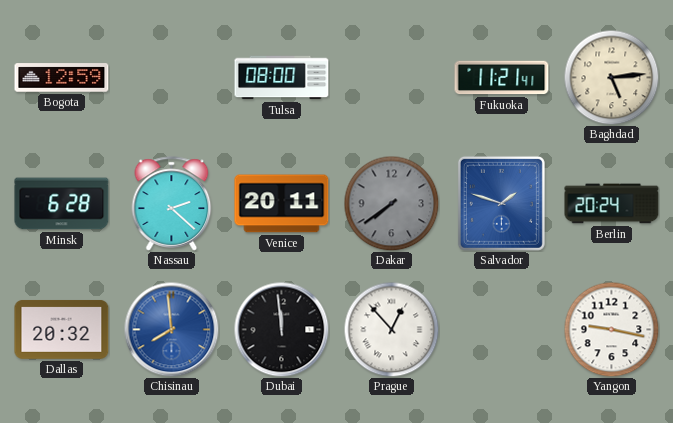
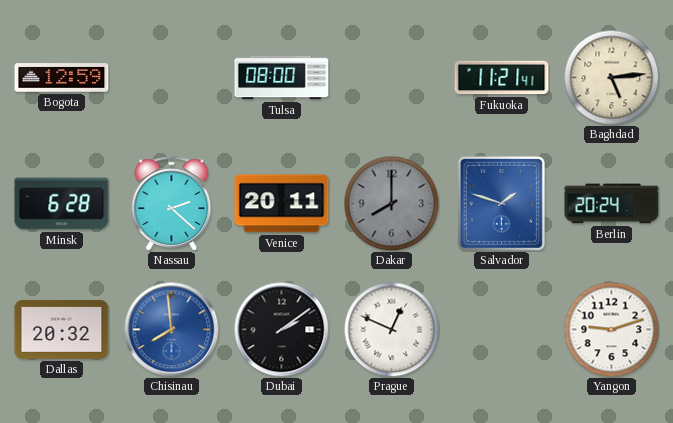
Dakar: 7:39 -> 8:00
Dubai: 11:59 -> 2:09
Prague: 12:53 -> 12:49
Yangon: 9:17 -> 9:12
